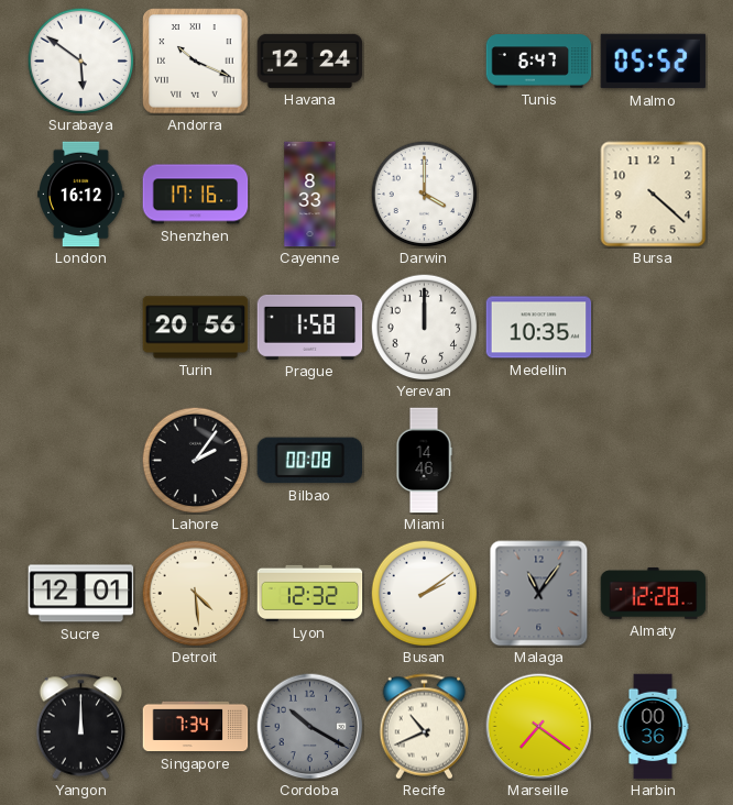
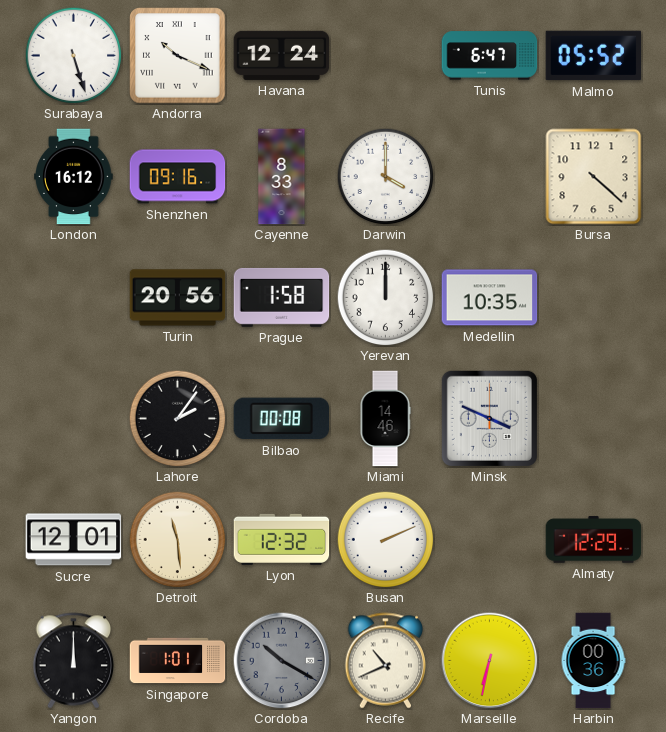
Surabaya: 5:51 -> 5:27
Shenzhen: 17:16 -> 09:16
Minsk: none -> 3:49
Detroit: 4:29 -> 11:29
Busan: 2:09 -> 2:11
Malaga: 11:06 -> none
Almaty: 12:28 -> 12:29
Singapore: 7:34 -> 1:01
Marseille: 7:21 -> 6:32
